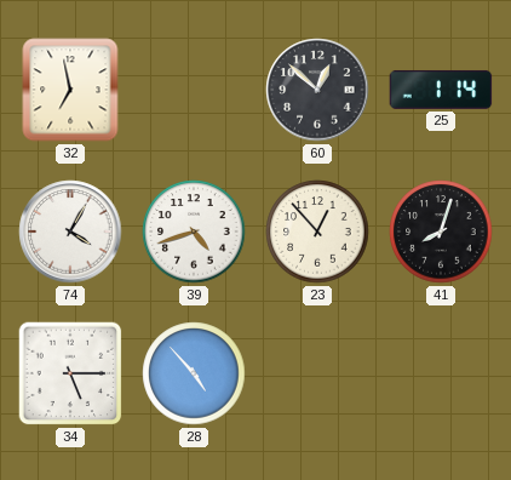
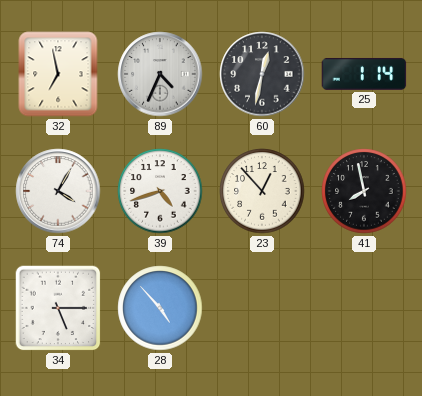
89: none -> 4:34
60: 12:52 -> 12:32
41: 8:03 -> 7:58
